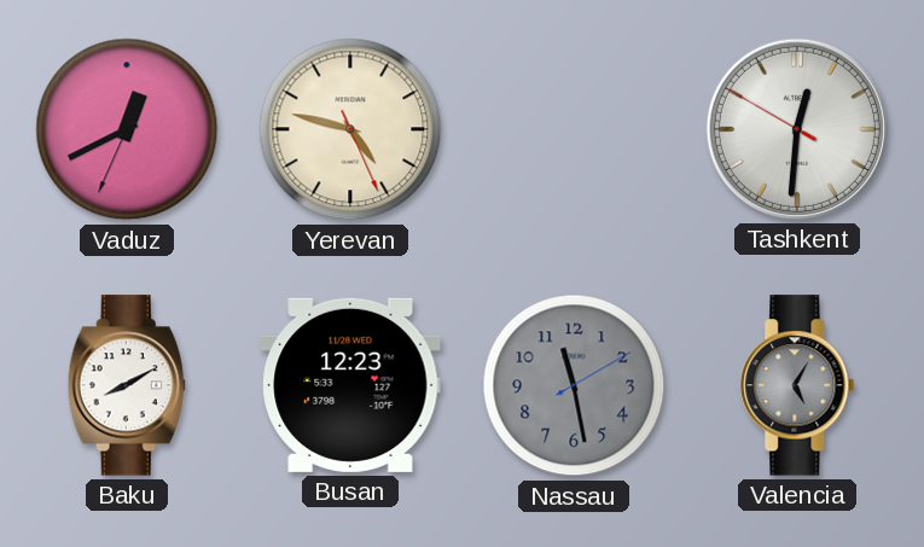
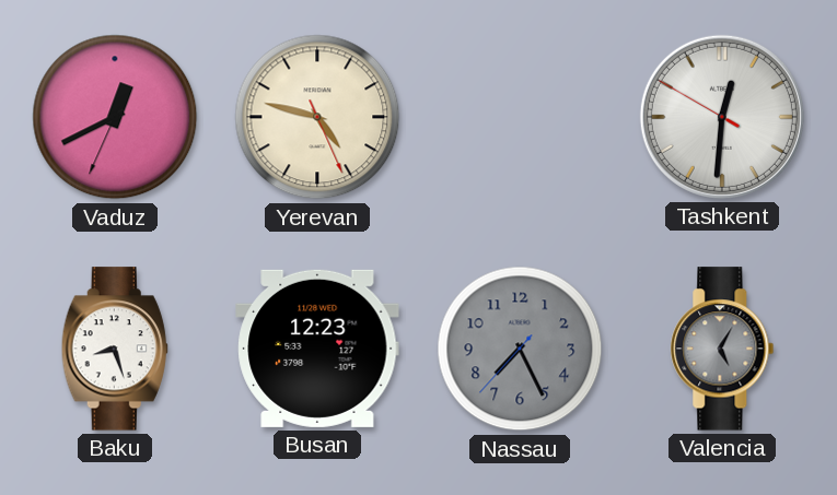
Baku: 8:10 -> 8:27
Nassau: 11:28 -> 7:25
